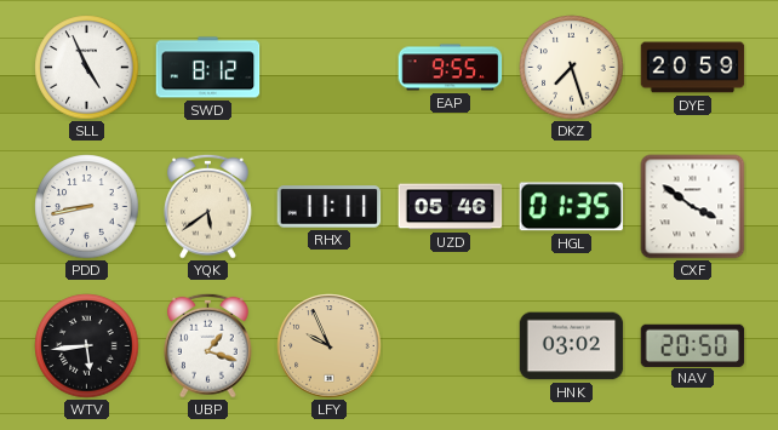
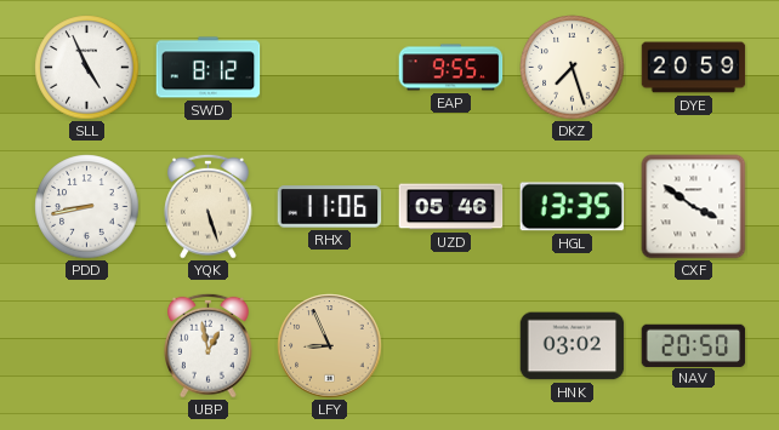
YQK: 5:39 -> 5:27
RHX: 11:11 -> 11:06
HGL: 01:35 -> 13:35
WTV: 5:44 -> none
UBP: 1:18 -> 12:58
LFY: 9:56 -> 8:56
